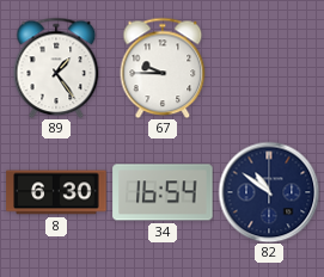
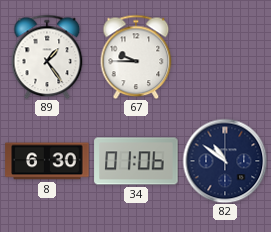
34: 16:54 -> 01:06
